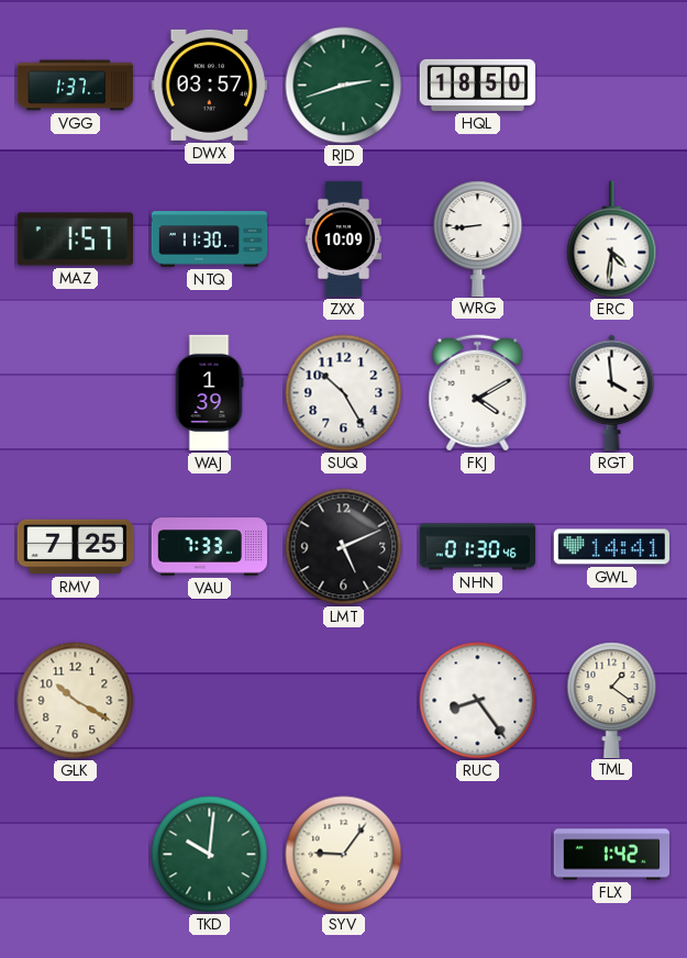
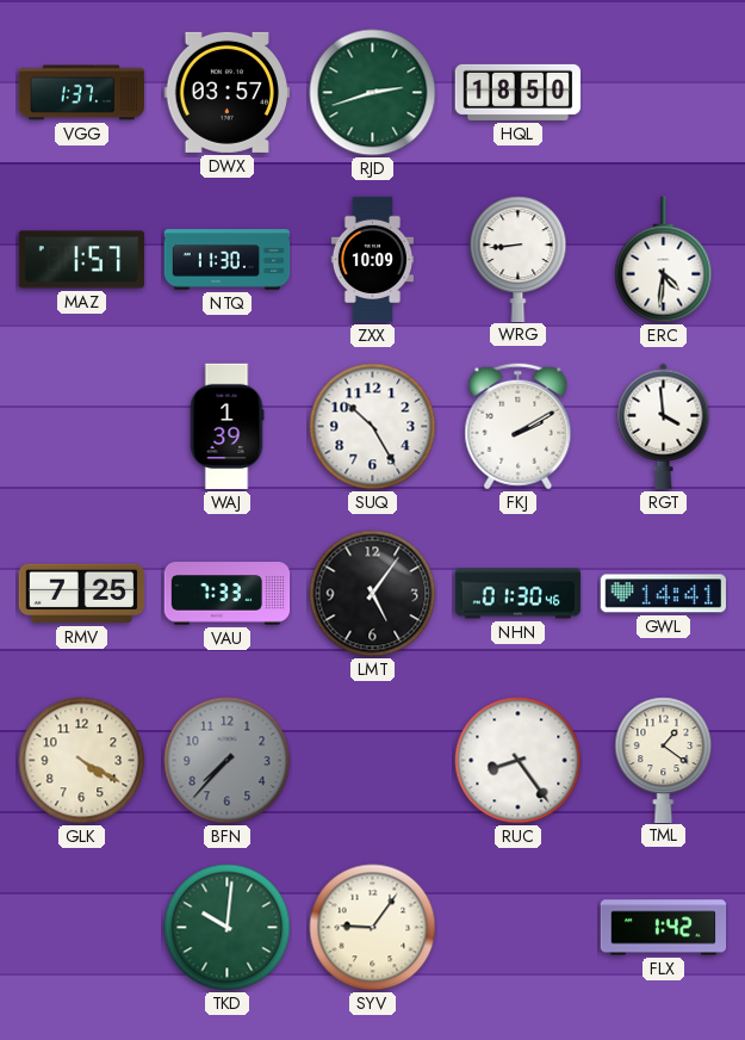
FKJ: 4:10 -> 2:10
LMT: 5:11 -> 5:06
GLK: 10:20 -> 4:20
BFN: none -> 7:37
